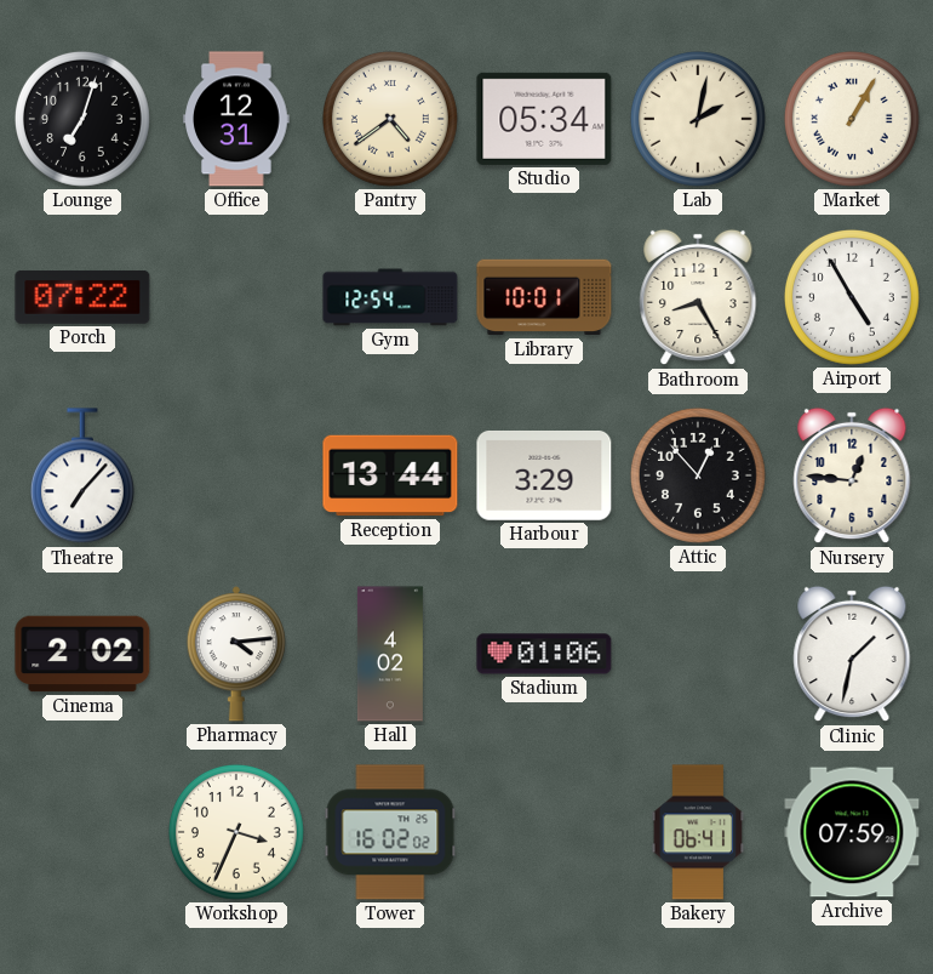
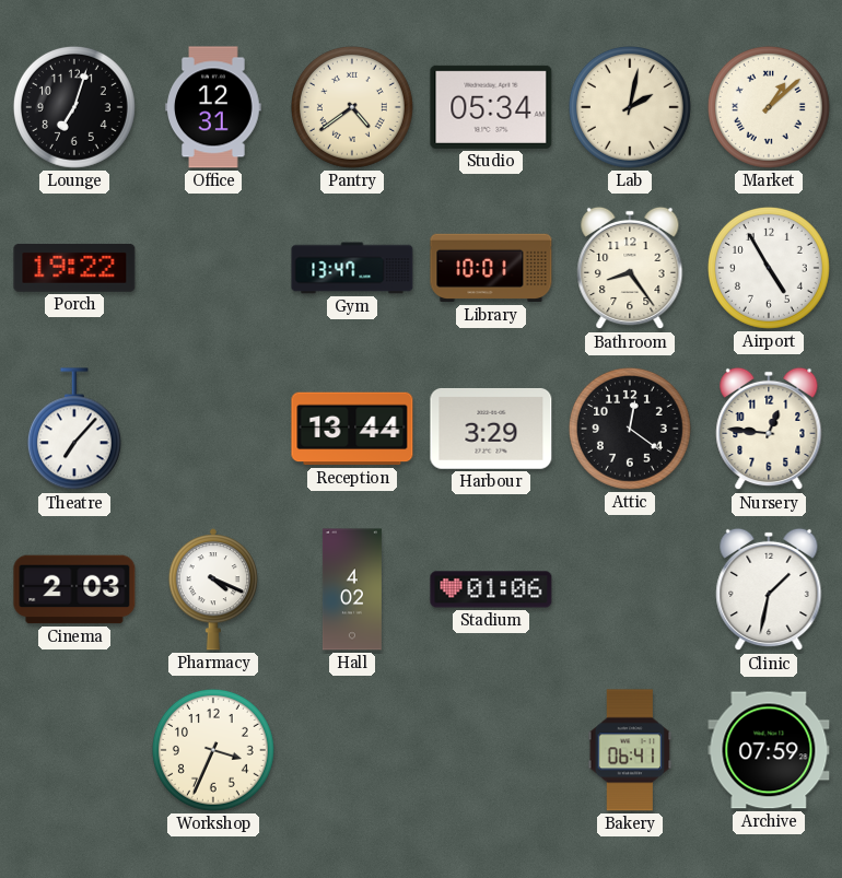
Market: 1:05 -> 1:08
Porch: 07:22 -> 19:22
Gym: 12:54 -> 13:47
Bathroom: 8:25 -> 8:24
Attic: 12:53 -> 12:21
Cinema: 2:02 -> 2:03
Pharmacy: 4:14 -> 4:19
Tower: 16:02 -> none
